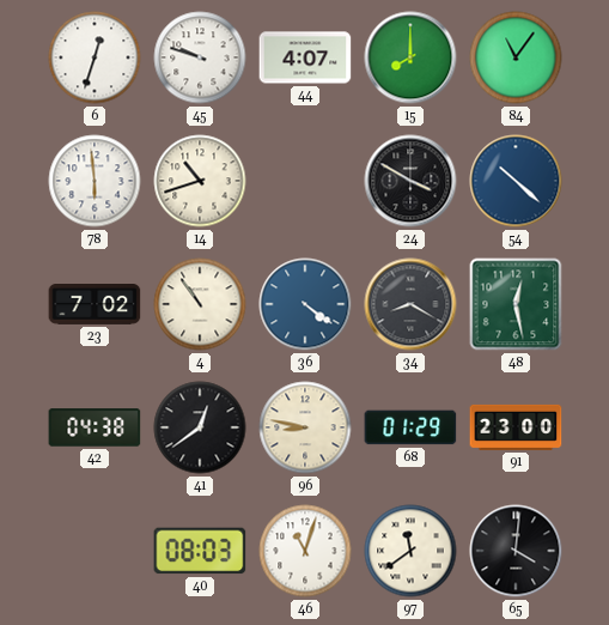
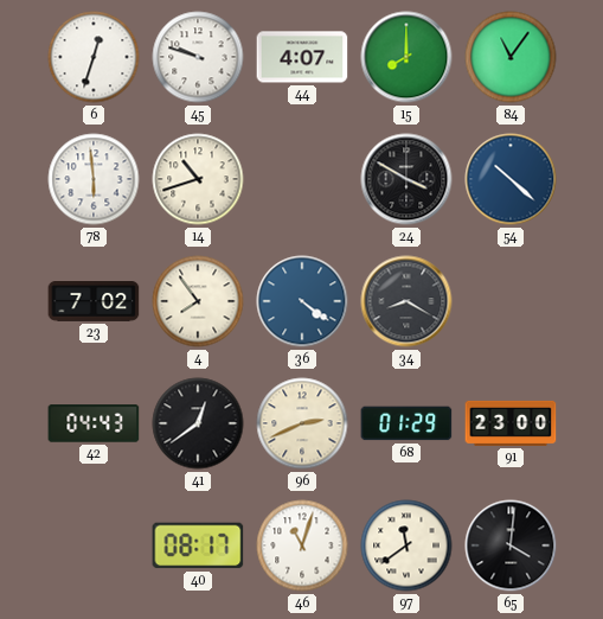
4: 10:54 -> 7:54
48: 12:28 -> none
42: 04:38 -> 04:43
96: 8:47 -> 2:41
40: 08:03 -> 08:17
